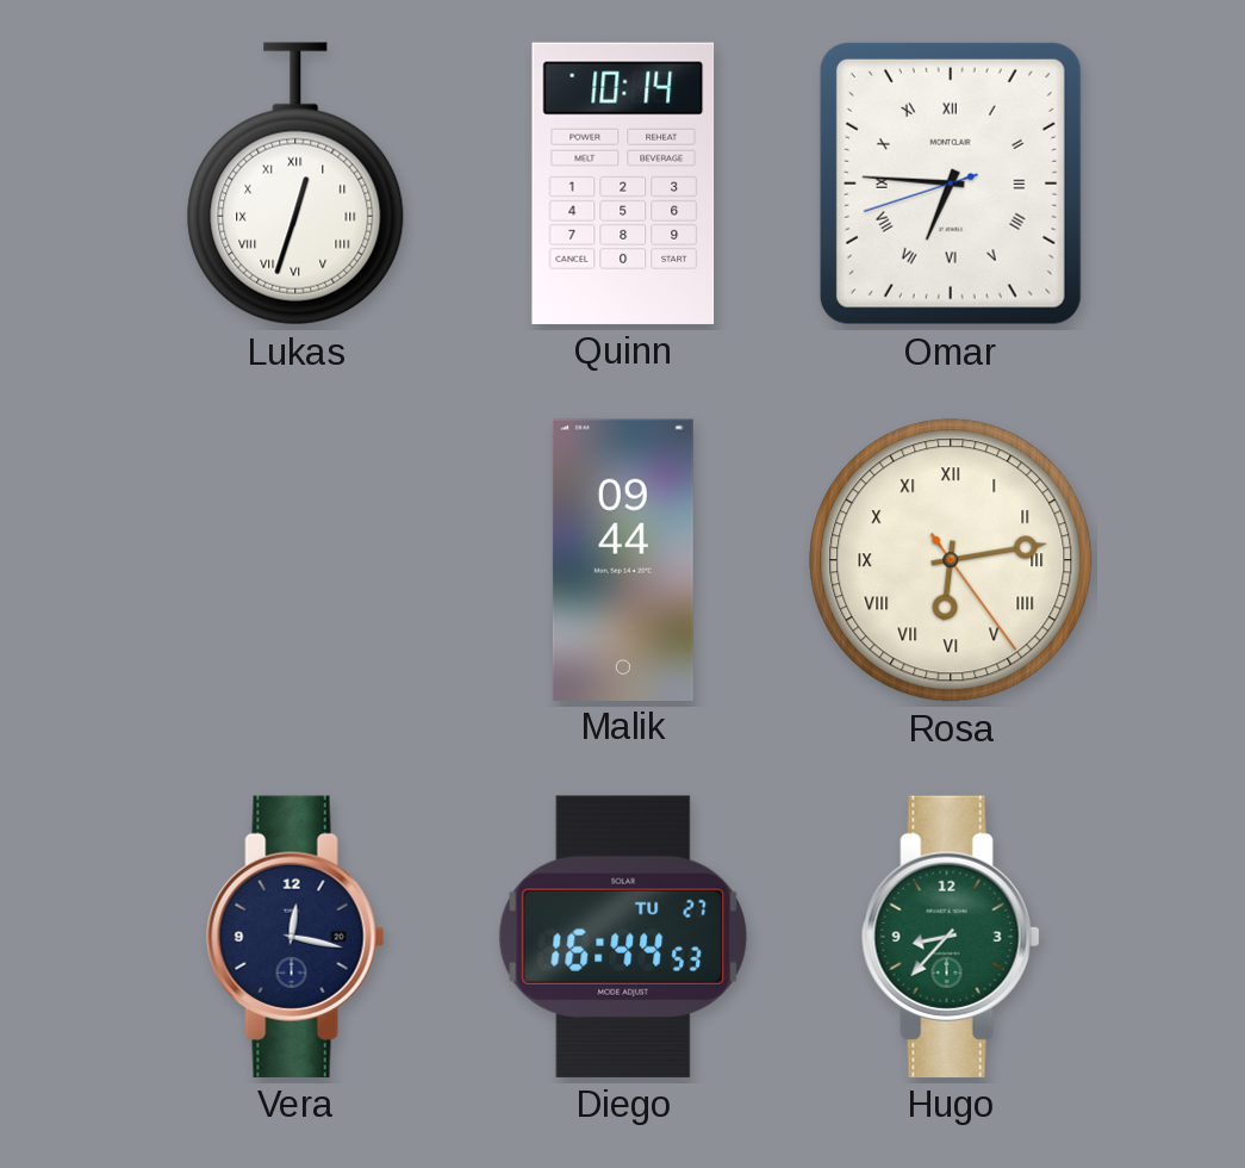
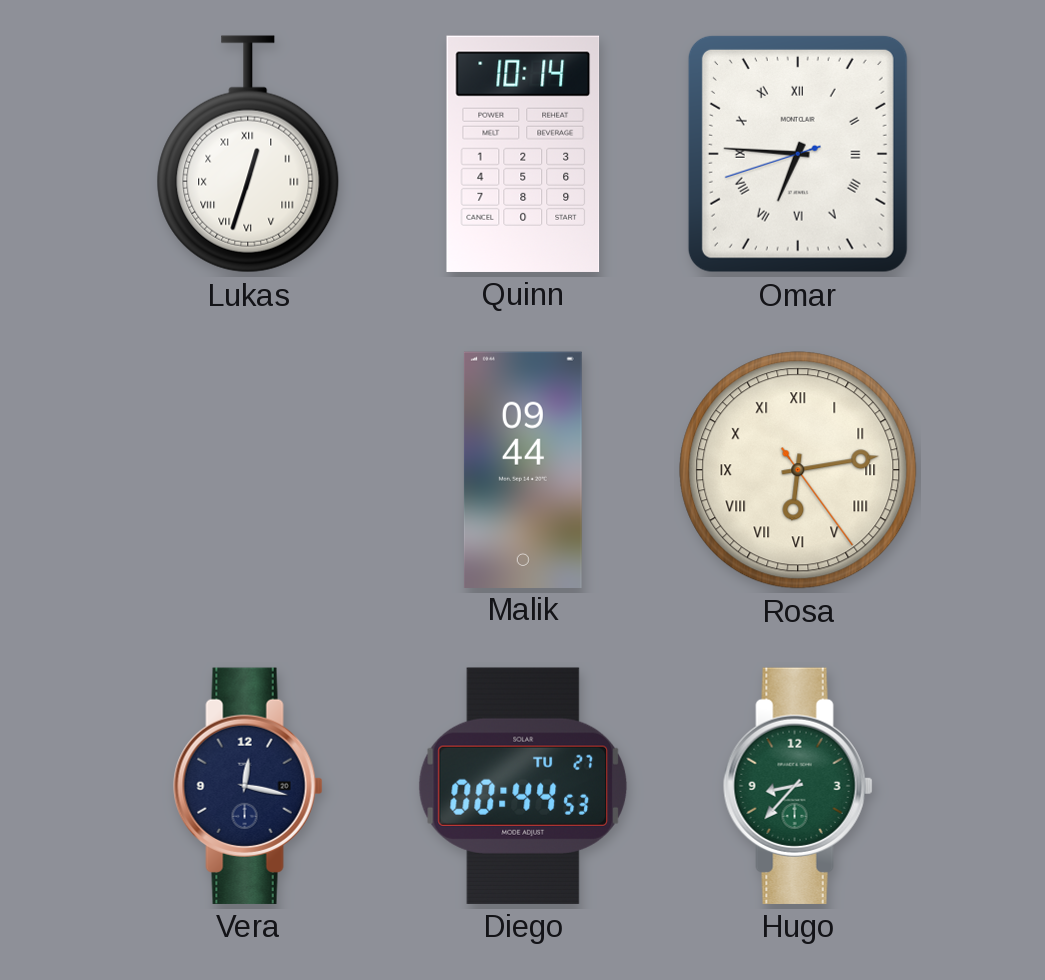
Diego: 16:44 -> 00:44
